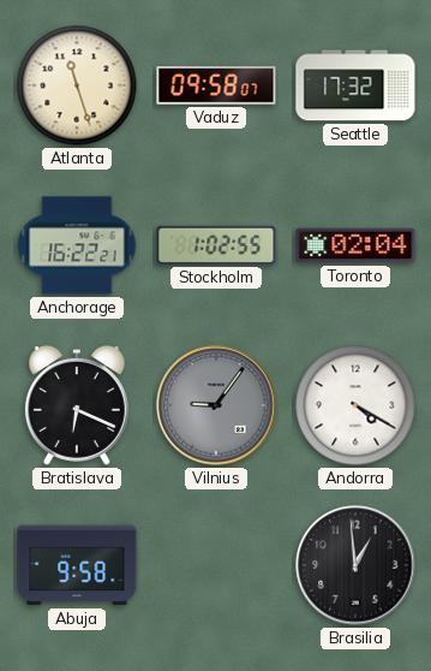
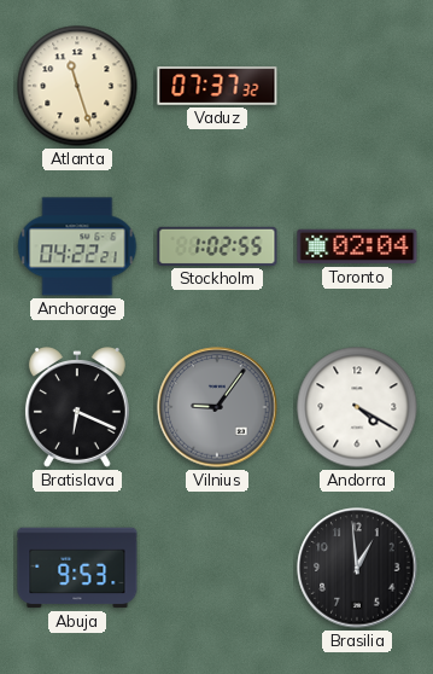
Vaduz: 09:58 -> 07:37
Seattle: 17:32 -> none
Anchorage: 16:22 -> 04:22
Abuja: 9:58 -> 9:53
